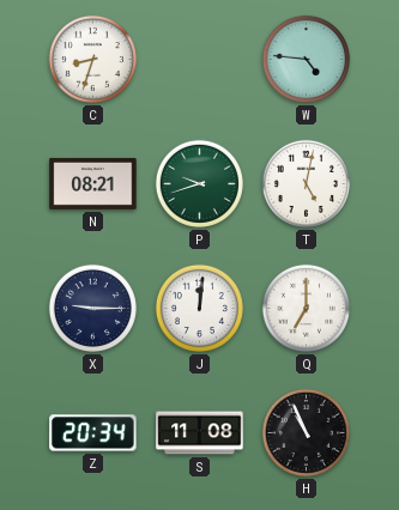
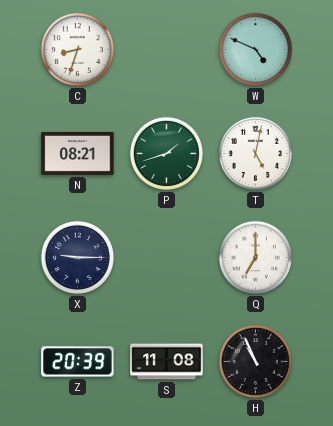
W: 4:46 -> 4:49
P: 9:42 -> 1:42
J: 12:01 -> none
Z: 20:34 -> 20:39
